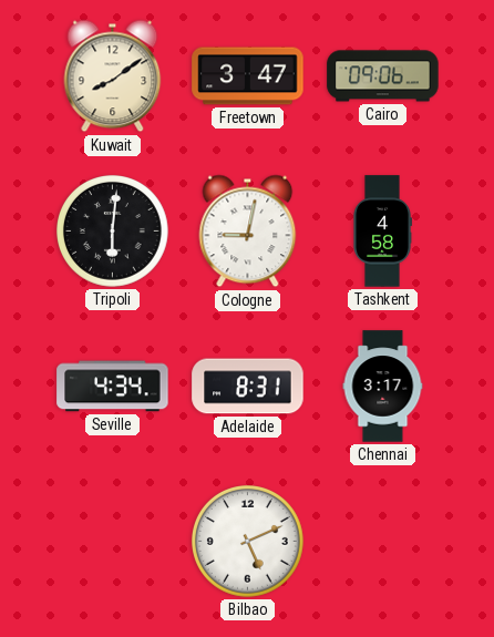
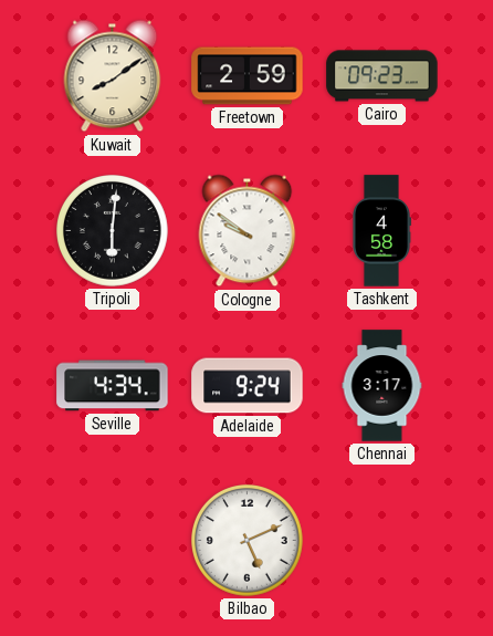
Freetown: 3:47 -> 2:59
Cairo: 09:06 -> 09:23
Cologne: 9:02 -> 9:51
Adelaide: 8:31 -> 9:24
